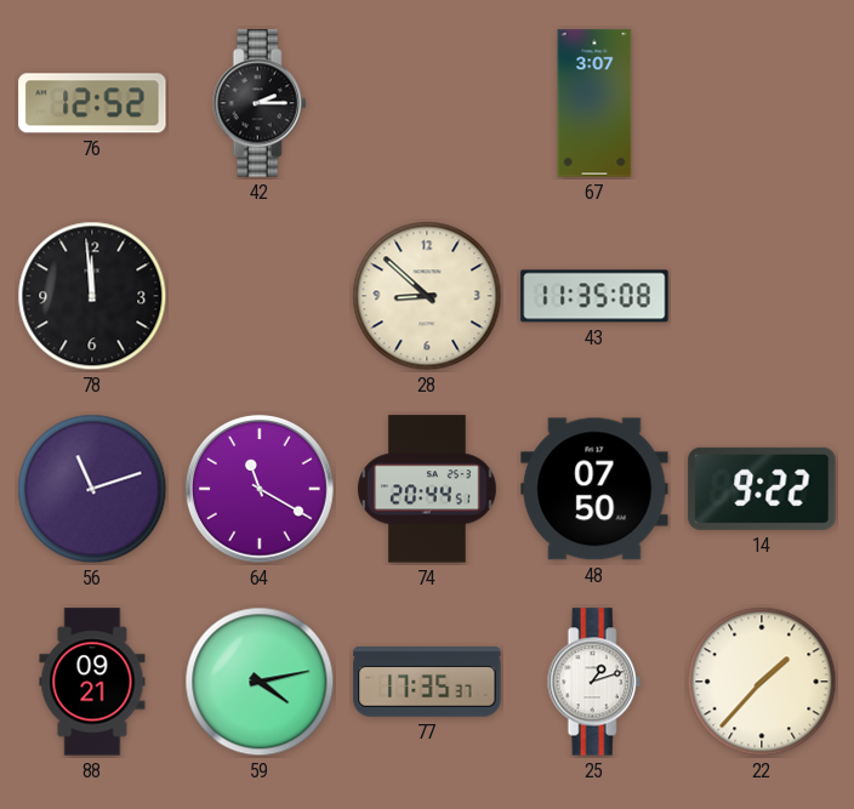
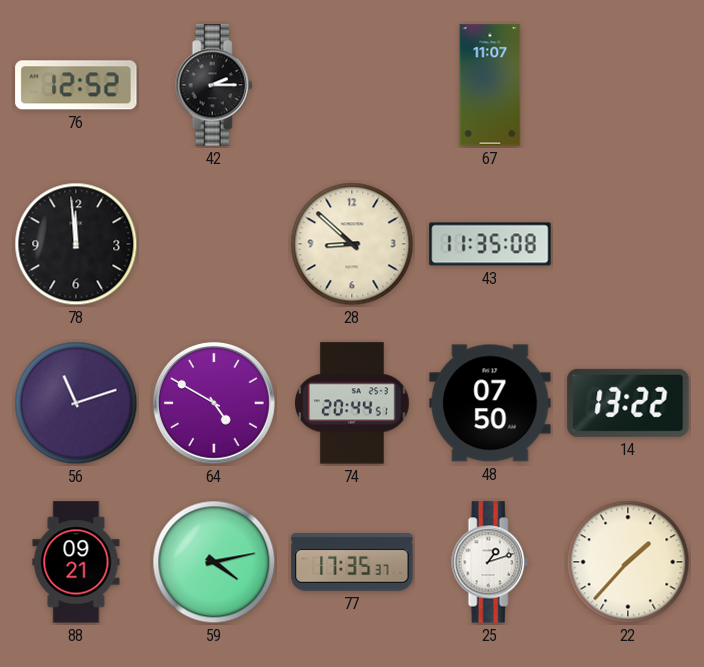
67: 3:07 -> 11:07
64: 11:20 -> 4:50
14: 9:22 -> 13:22
